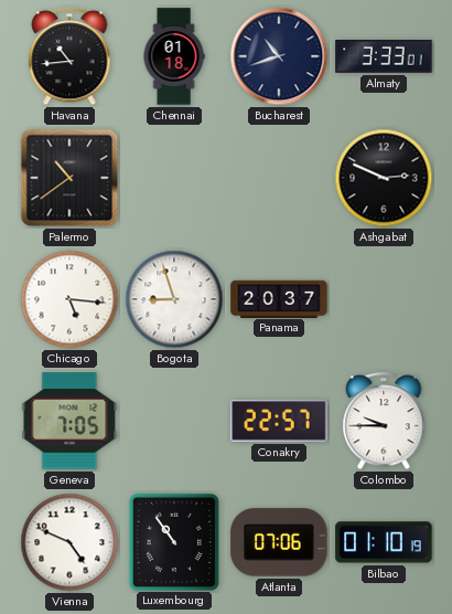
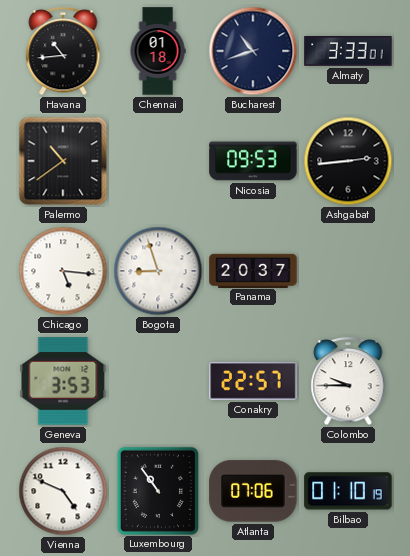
Nicosia: none -> 09:53
Ashgabat: 2:49 -> 2:44
Geneva: 7:05 -> 3:53
